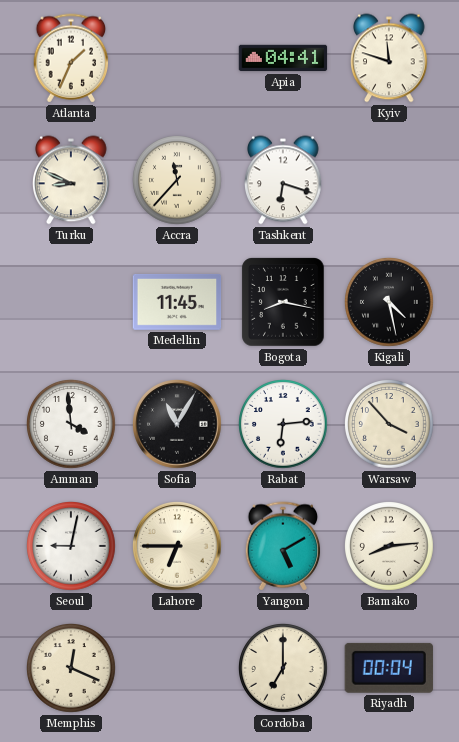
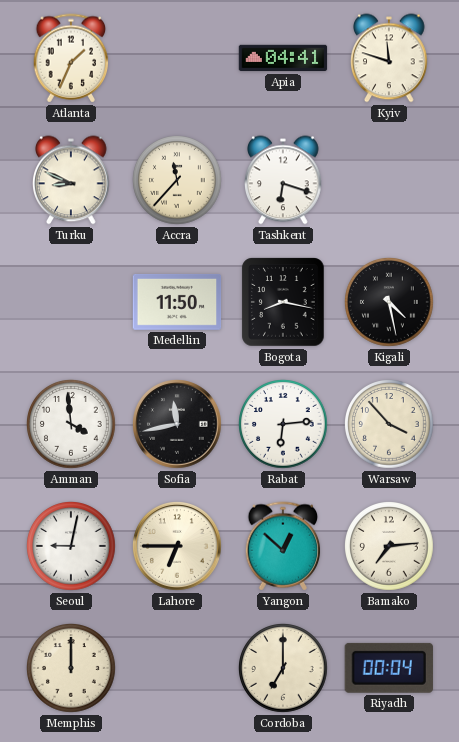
Medellin: 11:45 -> 11:50
Sofia: 11:05 -> 11:43
Yangon: 5:10 -> 12:52
Bamako: 8:14 -> 7:14
Memphis: 12:19 -> 12:00
